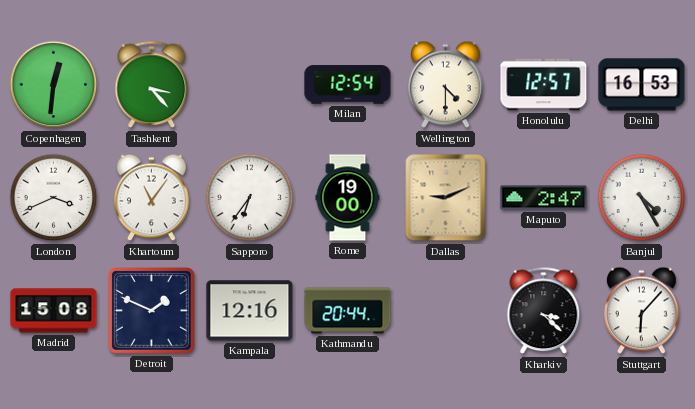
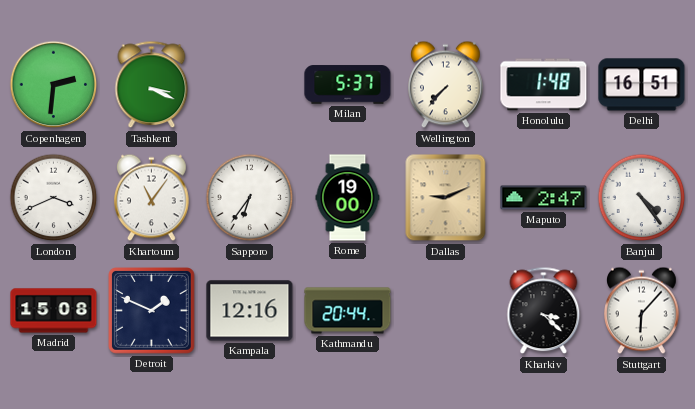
Copenhagen: 12:31 -> 2:31
Tashkent: 3:23 -> 3:19
Milan: 12:54 -> 5:37
Wellington: 4:30 -> 7:37
Honolulu: 12:57 -> 1:48
Delhi: 16:53 -> 16:51
Banjul: 4:25 -> 4:24
